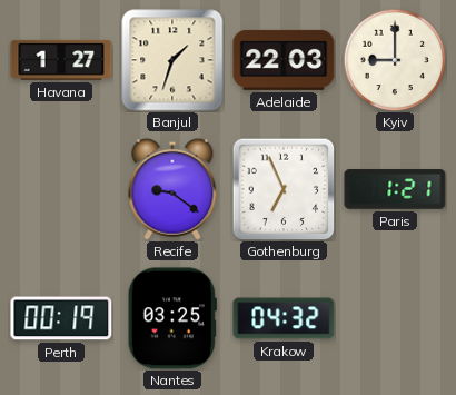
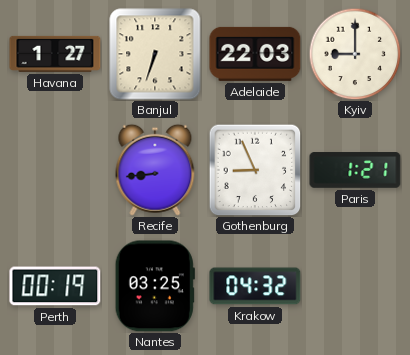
Banjul: 1:33 -> 6:33
Recife: 9:21 -> 8:44
Gothenburg: 6:56 -> 8:56
